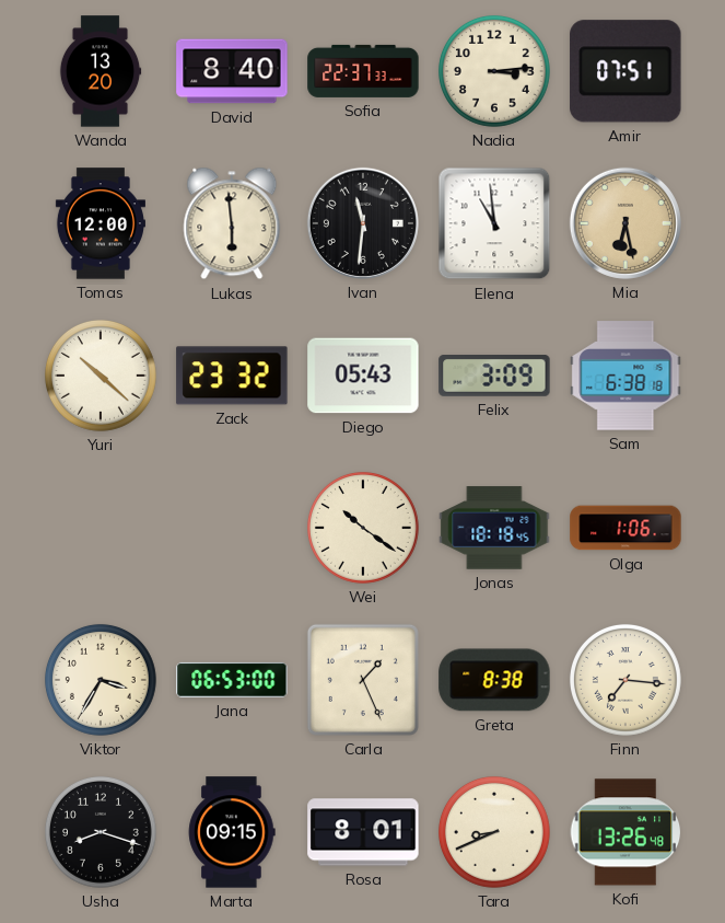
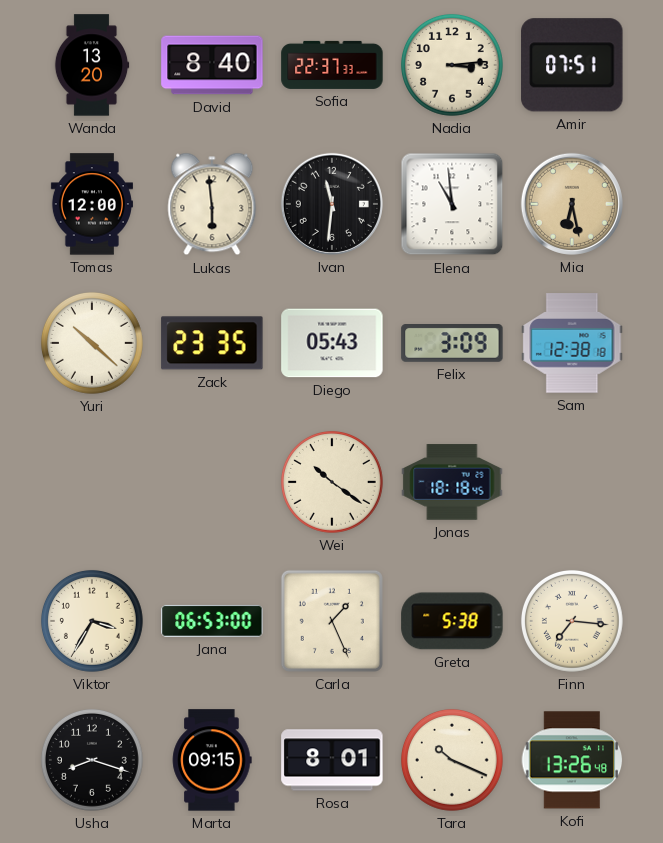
Zack: 23:32 -> 23:35
Sam: 6:38 -> 12:38
Olga: 1:06 -> none
Greta: 8:38 -> 5:38
Tara: 8:41 -> 10:19
